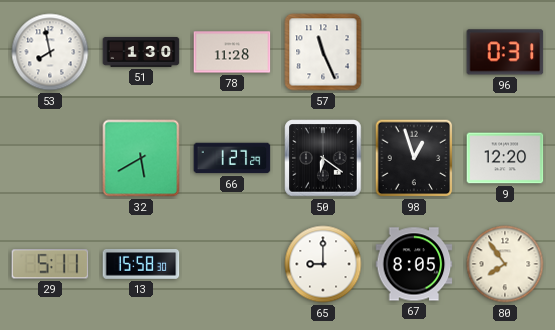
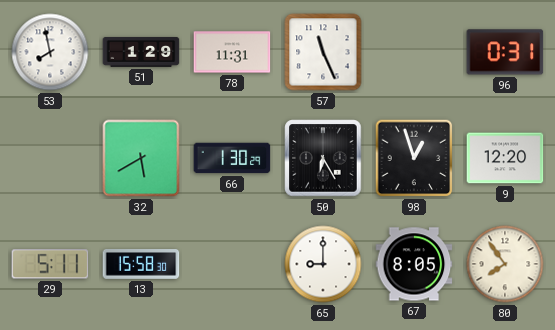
51: 1:30 -> 1:29
78: 11:28 -> 11:31
66: 1:27 -> 1:30
50: 6:21 -> 6:25
